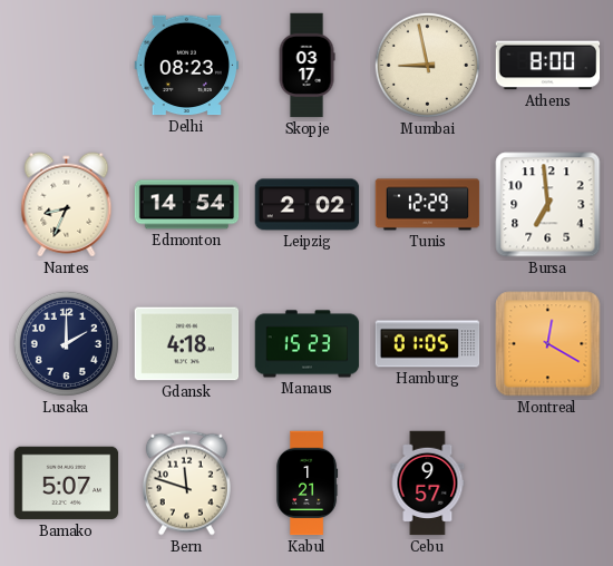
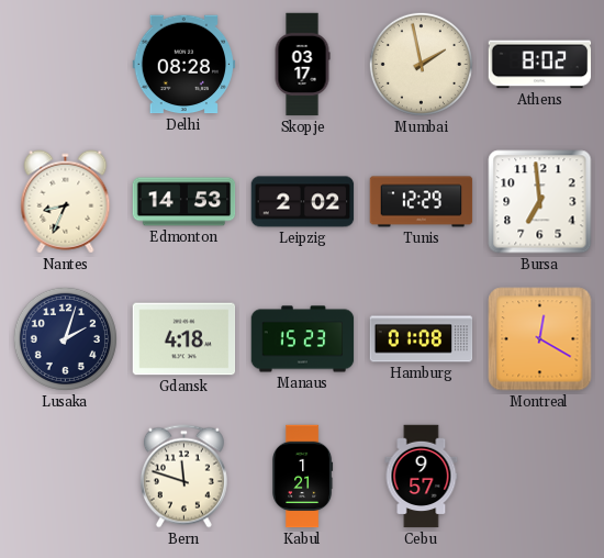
Delhi: 08:23 -> 08:28
Mumbai: 8:58 -> 1:58
Athens: 8:00 -> 8:02
Edmonton: 14:54 -> 14:53
Lusaka: 2:00 -> 2:03
Hamburg: 01:05 -> 01:08
Bamako: 5:07 -> none
